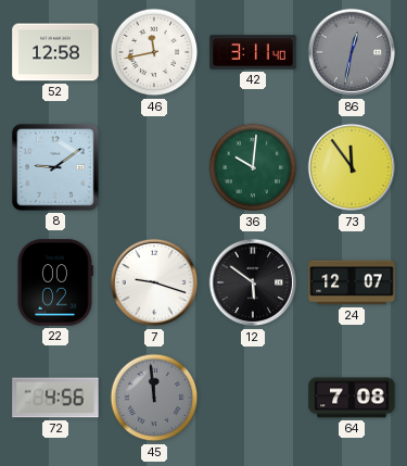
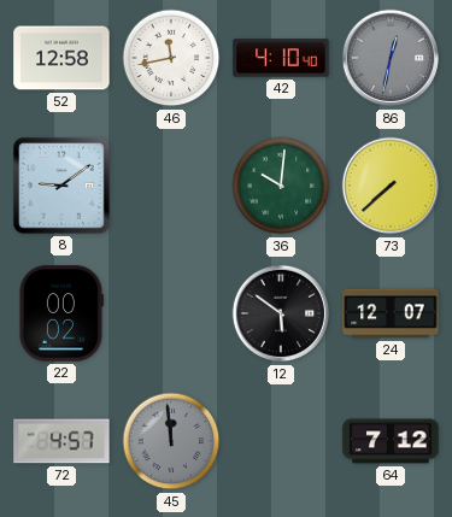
42: 3:11 -> 4:10
73: 11:54 -> 7:38
7: 9:18 -> none
72: 4:56 -> 4:57
64: 7:08 -> 7:12
